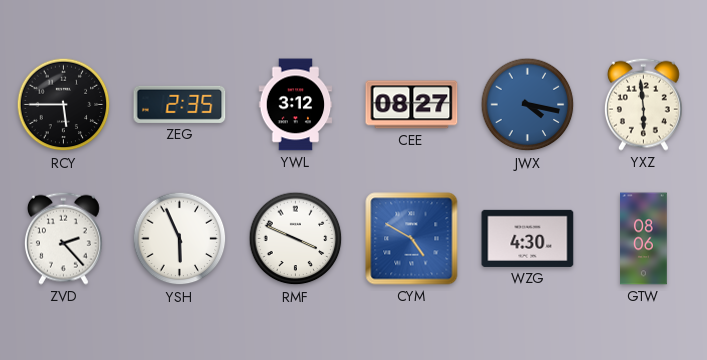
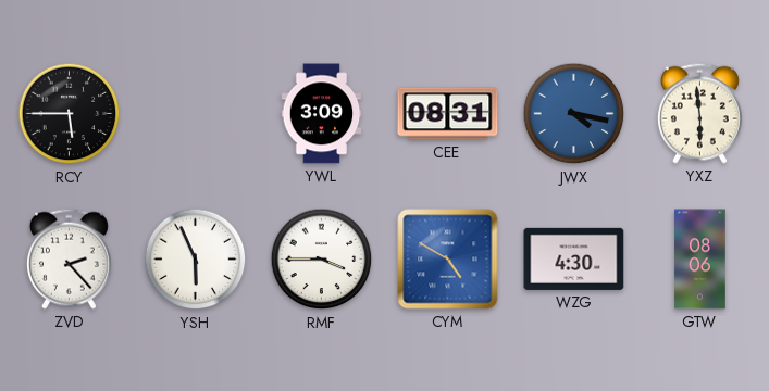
ZEG: 2:35 -> none
YWL: 3:12 -> 3:09
CEE: 08:27 -> 08:31
RMF: 3:49 -> 3:45
